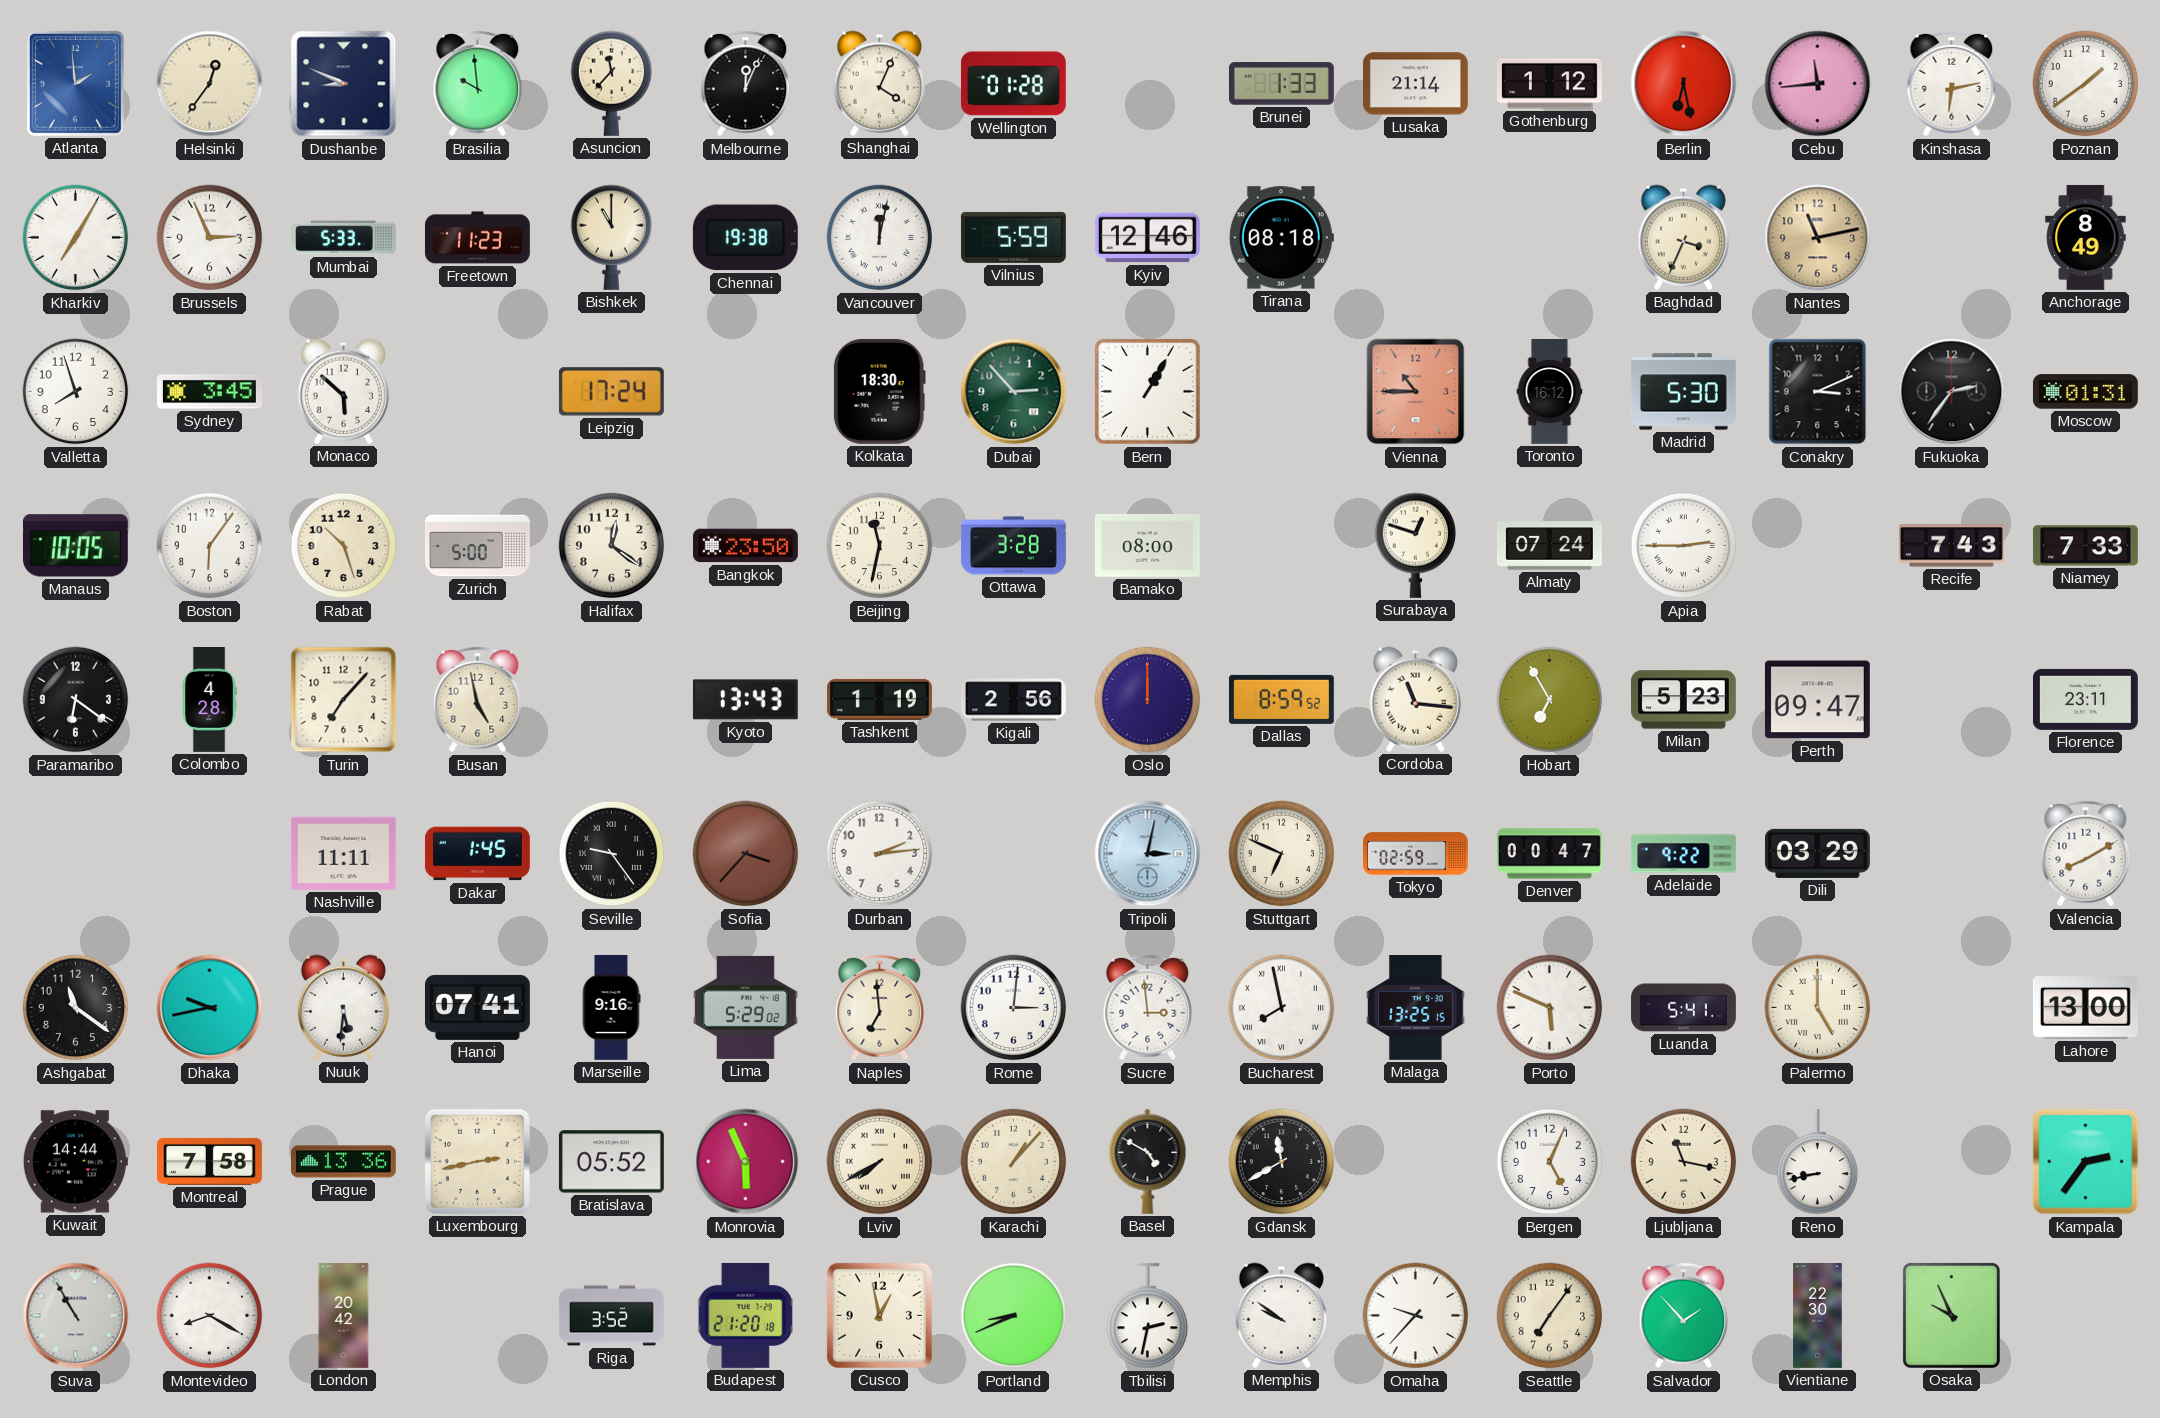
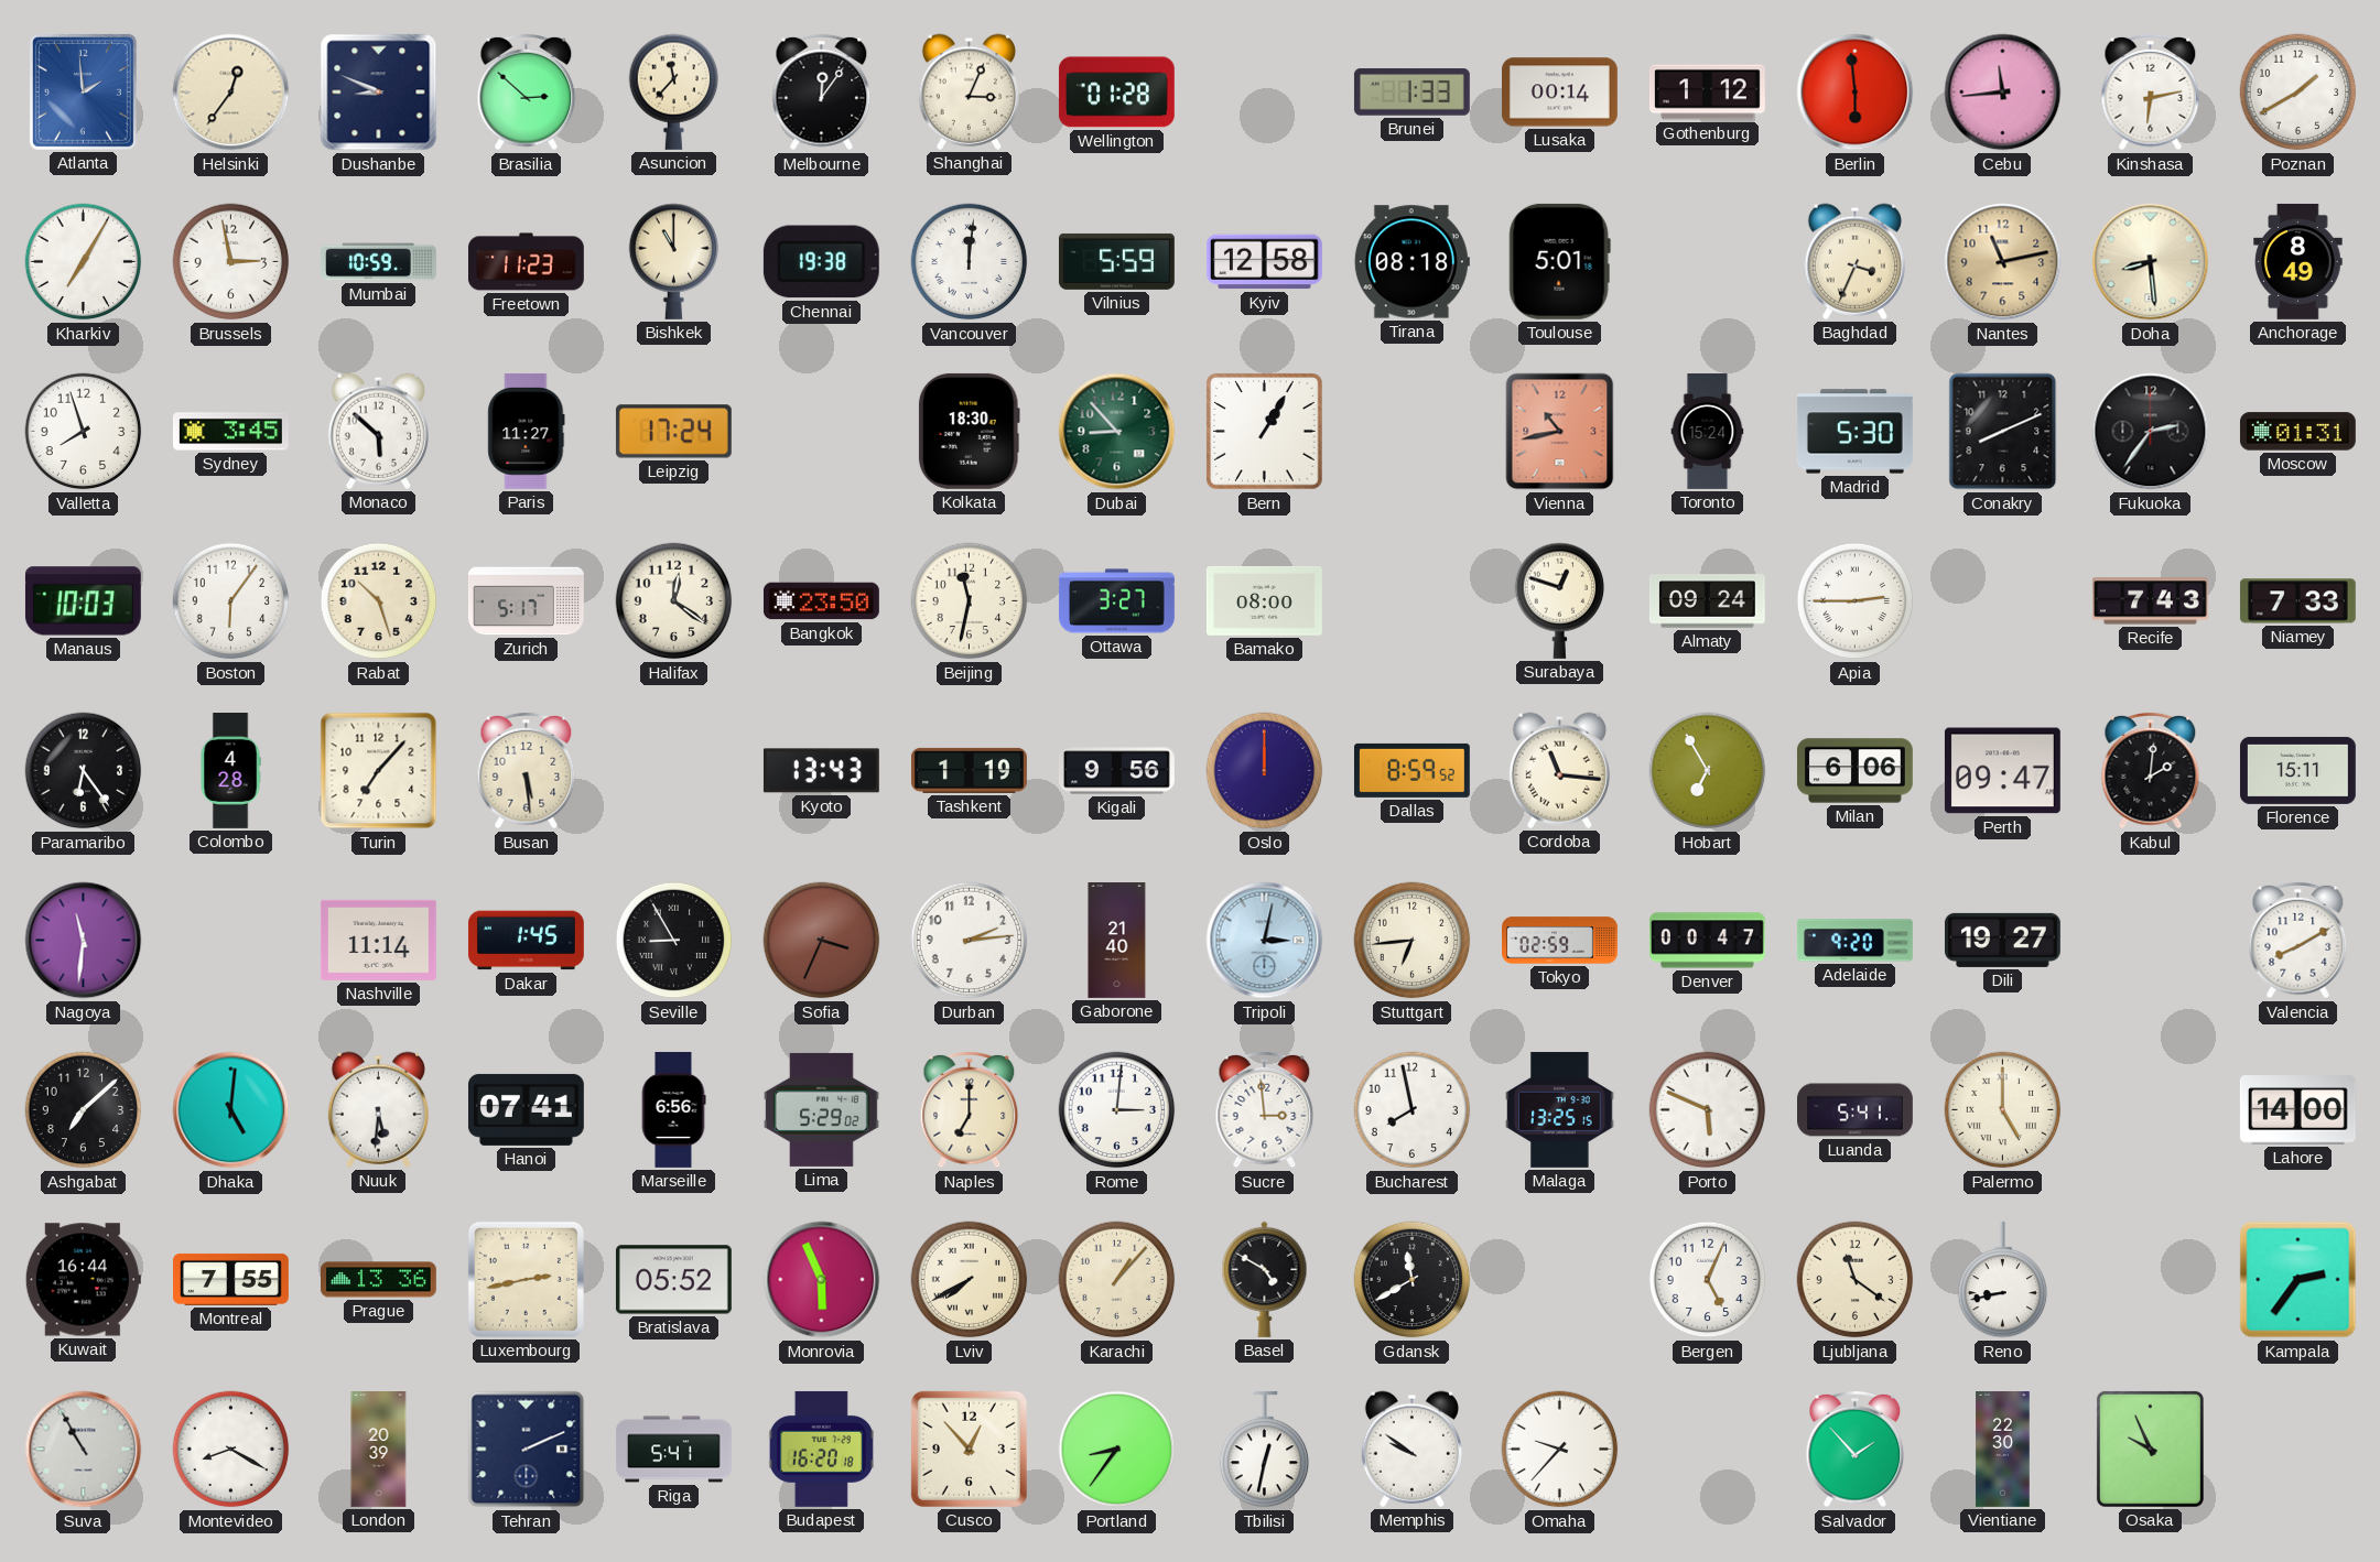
Brasilia: 9:59 -> 2:52
Melbourne: 12:04 -> 12:06
Shanghai: 4:04 -> 3:04
Lusaka: 21:14 -> 00:14
Berlin: 6:28 -> 5:59
Poznan: 1:39 -> 1:40
Brussels: 2:56 -> 2:58
Mumbai: 5:33 -> 10:59
Vancouver: 12:02 -> 12:01
Kyiv: 12:46 -> 12:58
Toulouse: none -> 5:01
Doha: none -> 8:29
Paris: none -> 11:27
Dubai: 2:53 -> 8:53
Vienna: 10:45 -> 10:43
Toronto: 16:12 -> 15:24
Conakry: 3:11 -> 8:11
Manaus: 10:05 -> 10:03
Zurich: 5:00 -> 5:17
Ottawa: 3:28 -> 3:27
Almaty: 07:24 -> 09:24
Paramaribo: 6:21 -> 6:24
Busan: 4:58 -> 5:29
Kigali: 2:56 -> 9:56
Milan: 5:23 -> 6:06
Kabul: none -> 2:01
Florence: 23:11 -> 15:11
Nagoya: none -> 11:31
Nashville: 11:11 -> 11:14
Seville: 9:24 -> 8:55
Sofia: 3:37 -> 3:34
Gaborone: none -> 21:40
Stuttgart: 6:49 -> 6:44
Adelaide: 9:22 -> 9:20
Dili: 03:29 -> 19:27
Ashgabat: 11:21 -> 7:08
Dhaka: 9:43 -> 5:01
Marseille: 9:16 -> 6:56
Naples: 6:59 -> 7:00
Bucharest numerals: Roman -> Arabic
Lahore: 13:00 -> 14:00
Kuwait: 14:44 -> 16:44
Montreal: 7:58 -> 7:55
Ljubljana: 11:17 -> 11:21
London: 20:42 -> 20:39
Tehran: none -> 2:11
Riga: 3:52 -> 5:41
Budapest: 21:20 -> 16:20
Cusco: 12:58 -> 12:53
Portland: 8:41 -> 8:36
Tbilisi: 2:32 -> 12:32
Seattle: 7:06 -> none
